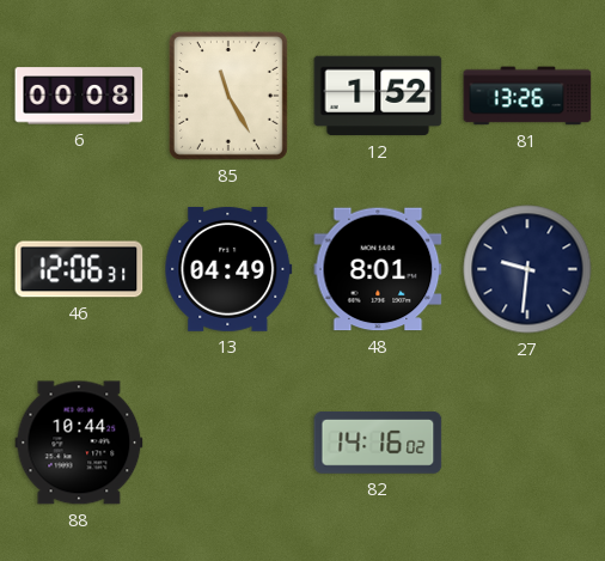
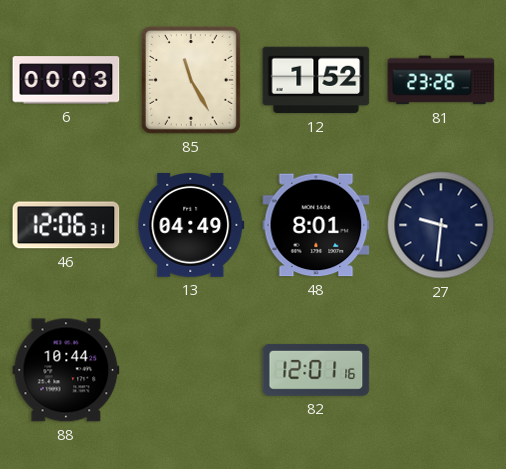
6: 00:08 -> 00:03
81: 13:26 -> 23:26
82: 14:16 -> 12:01
